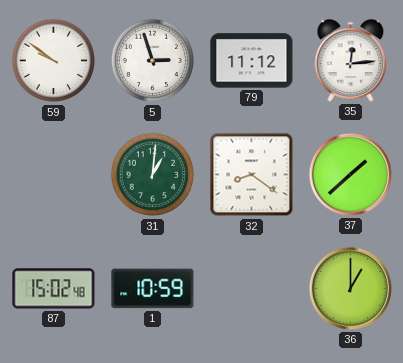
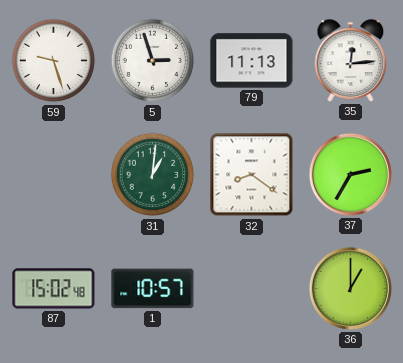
59: 9:51 -> 9:27
79: 11:12 -> 11:13
37: 1:38 -> 2:35
1: 10:59 -> 10:57
